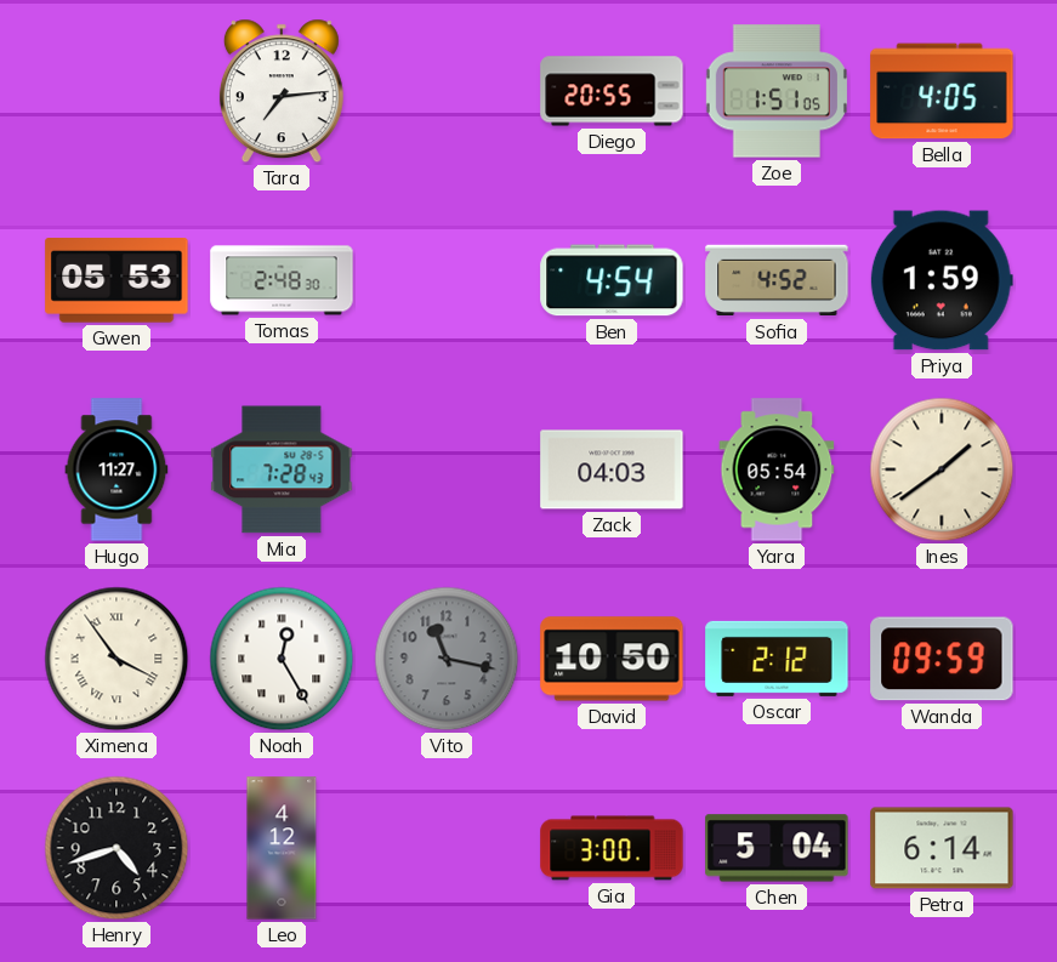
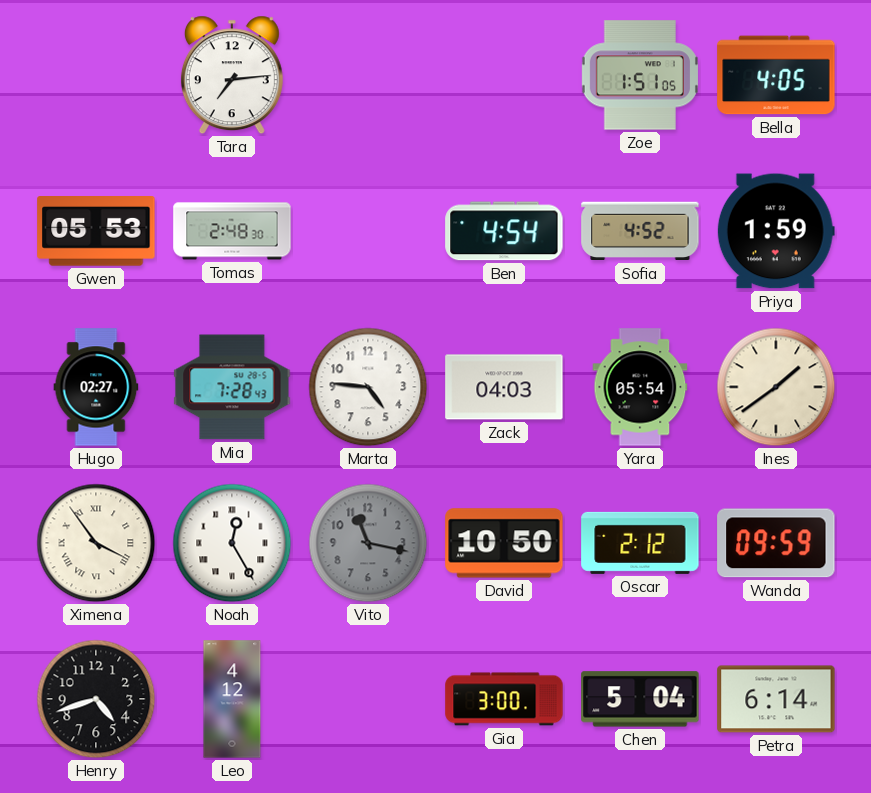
Diego: 20:55 -> none
Hugo: 11:27 -> 02:27
Marta: none -> 4:46
